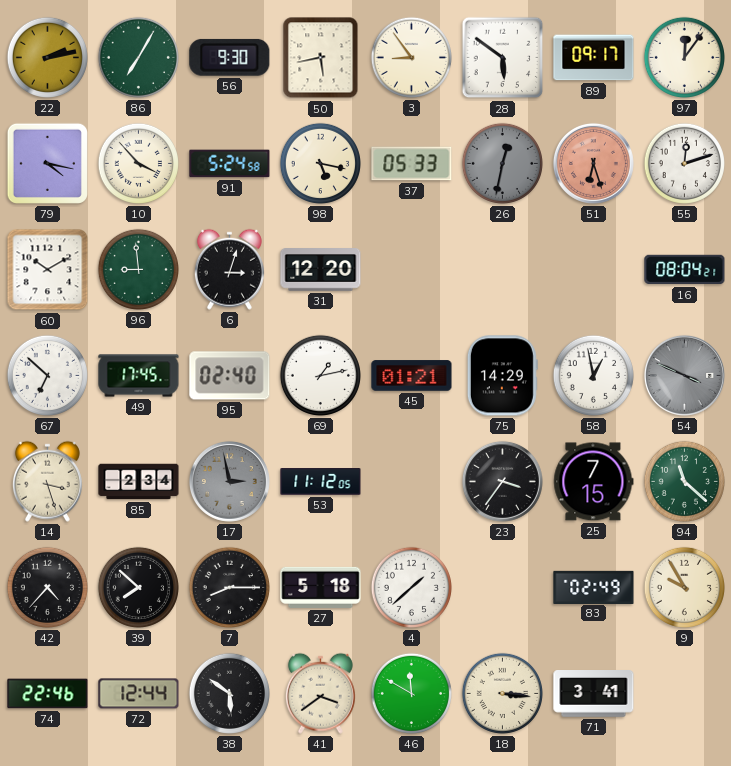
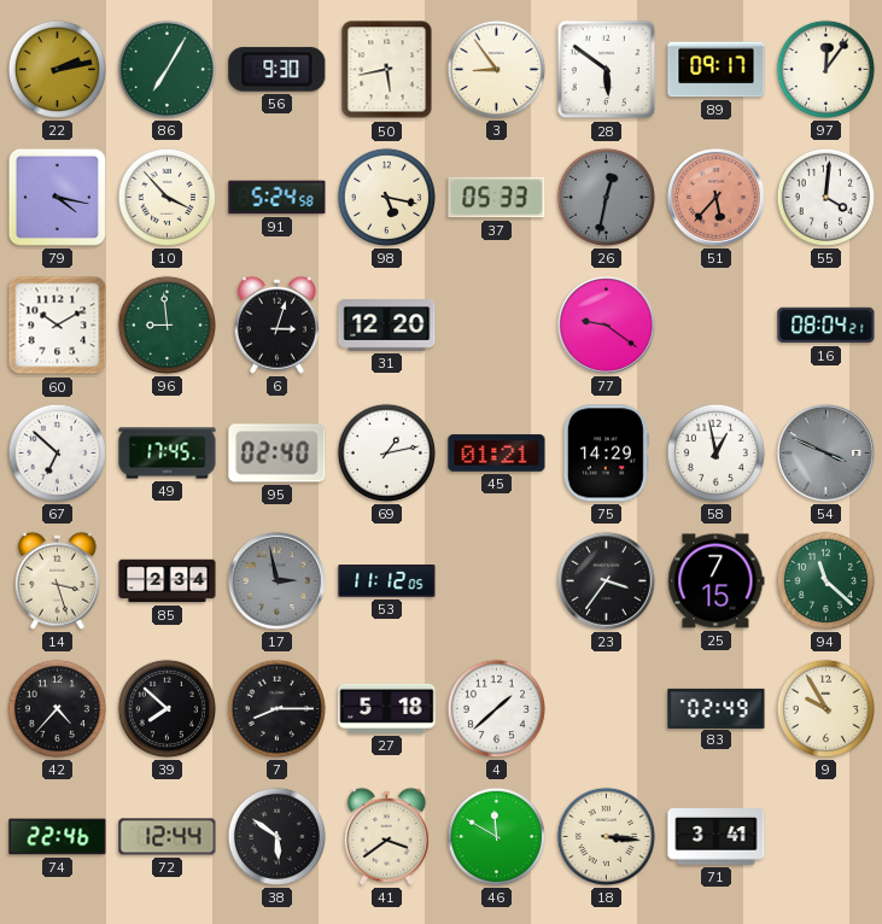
51: 6:27 -> 5:37
55: 12:12 -> 4:01
77: none -> 9:21
